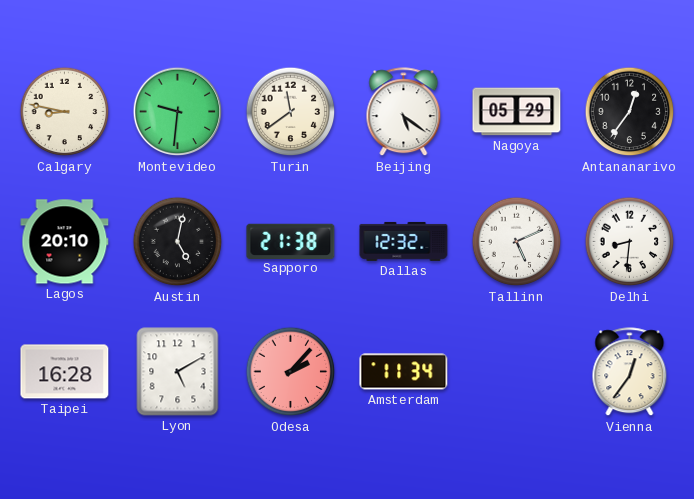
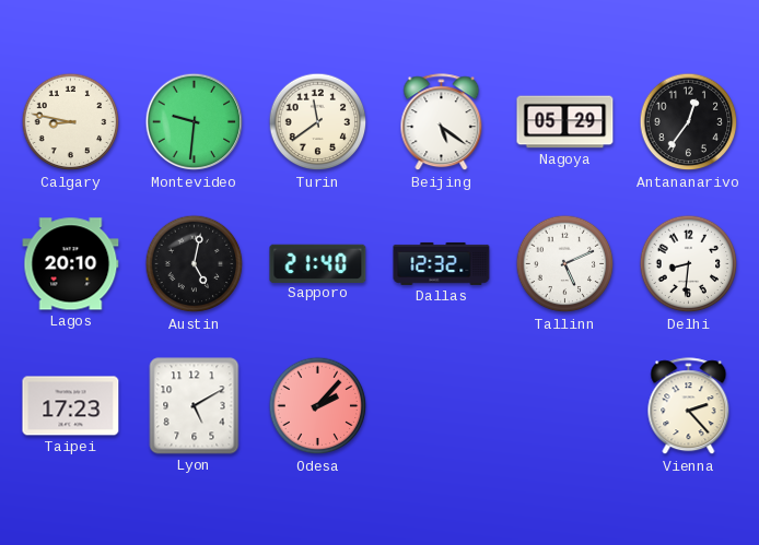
Sapporo: 21:38 -> 21:40
Taipei: 16:28 -> 17:23
Amsterdam: 11:34 -> none
Vienna: 12:36 -> 2:23
